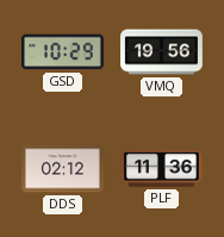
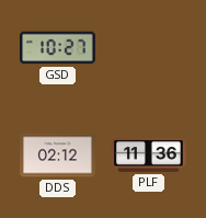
GSD: 10:29 -> 10:27
VMQ: 19:56 -> none
